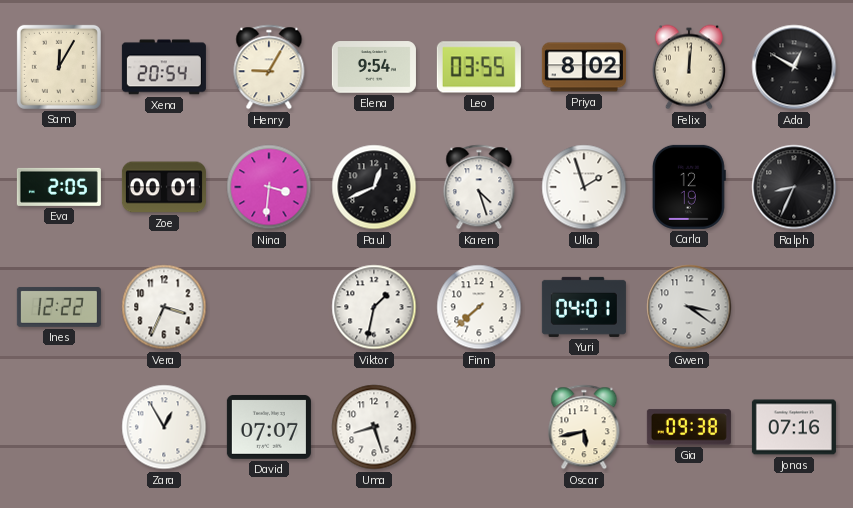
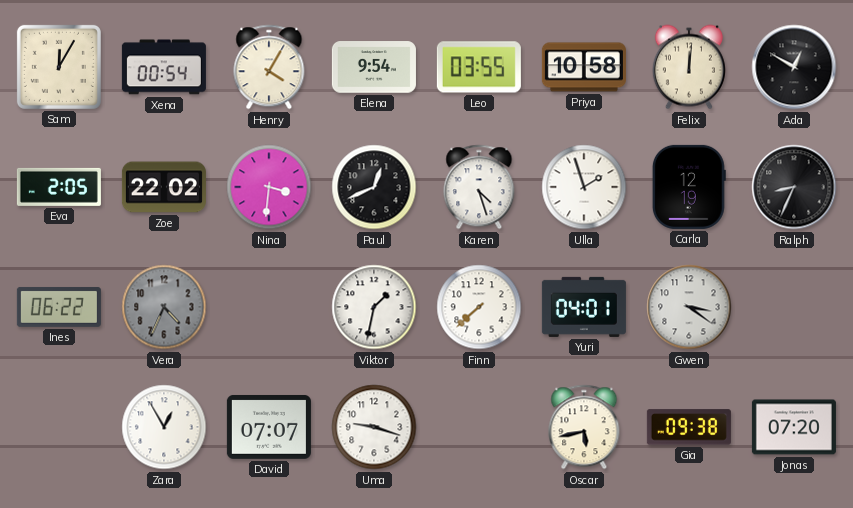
Xena: 20:54 -> 00:54
Henry: 9:05 -> 4:05
Priya: 8:02 -> 10:58
Zoe: 00:01 -> 22:02
Ines: 12:22 -> 06:22
Vera: 3:34 -> 4:34
Vera dial: white -> grey
Uma: 8:27 -> 9:18
Jonas: 07:16 -> 07:20
